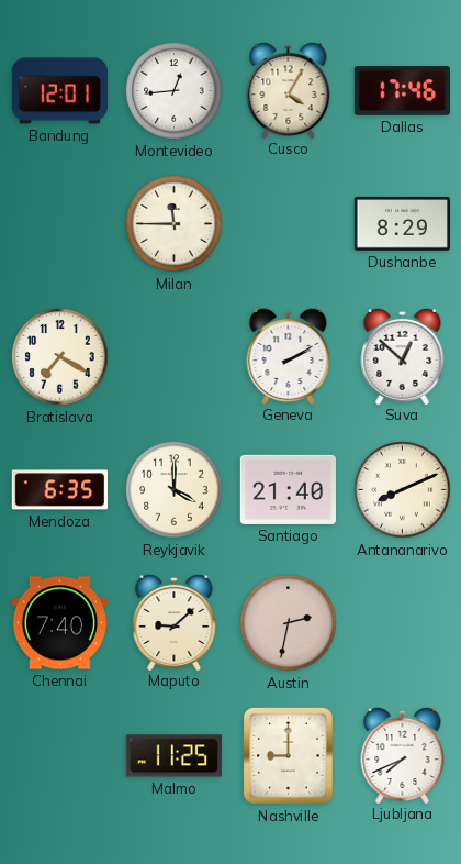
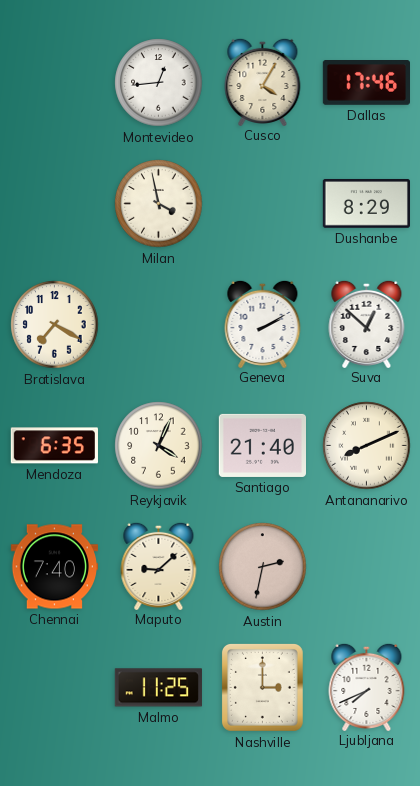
Bandung: 12:01 -> none
Milan: 11:45 -> 3:58
Reykjavik: 4:00 -> 4:04
Nashville: 9:00 -> 3:00
